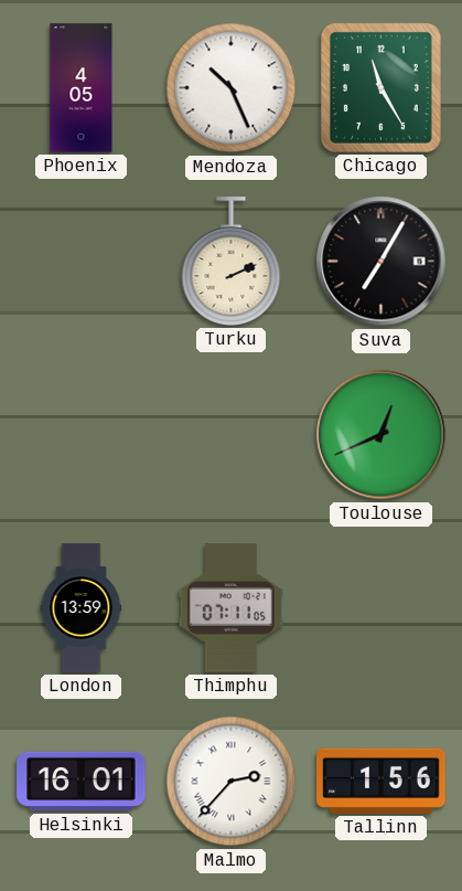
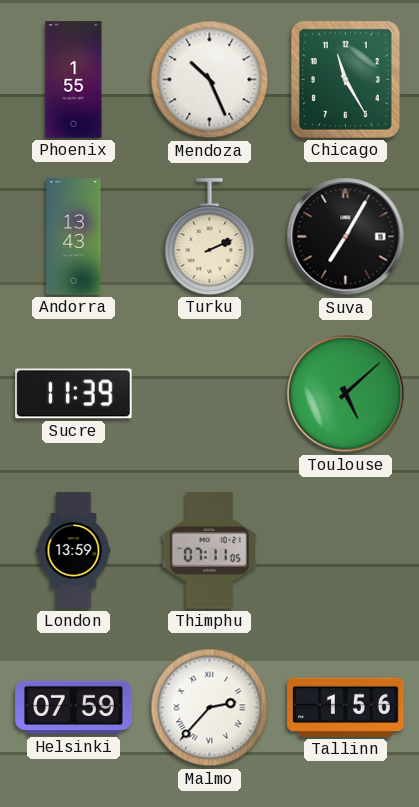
Phoenix: 4:05 -> 1:55
Andorra: none -> 13:43
Sucre: none -> 11:39
Toulouse: 12:41 -> 5:08
Helsinki: 16:01 -> 07:59
